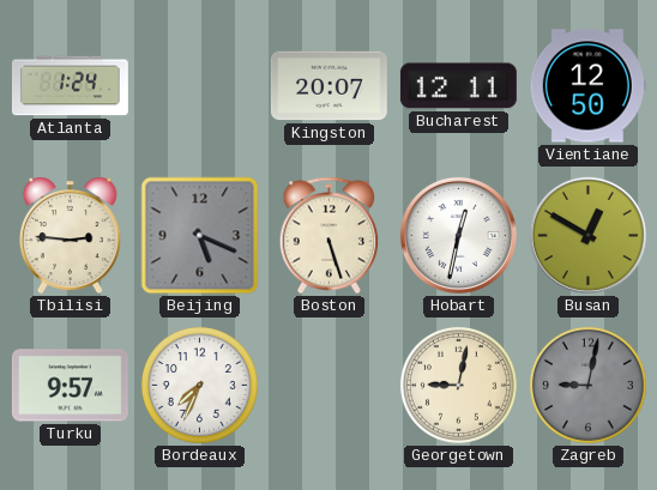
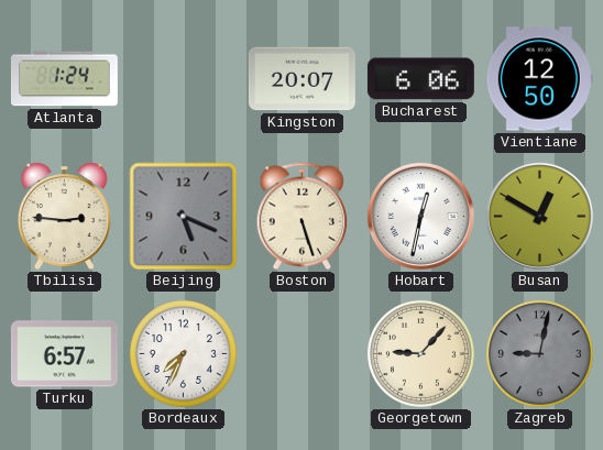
Bucharest: 12:11 -> 6:06
Turku: 9:57 -> 6:57
Georgetown: 9:02 -> 9:07
